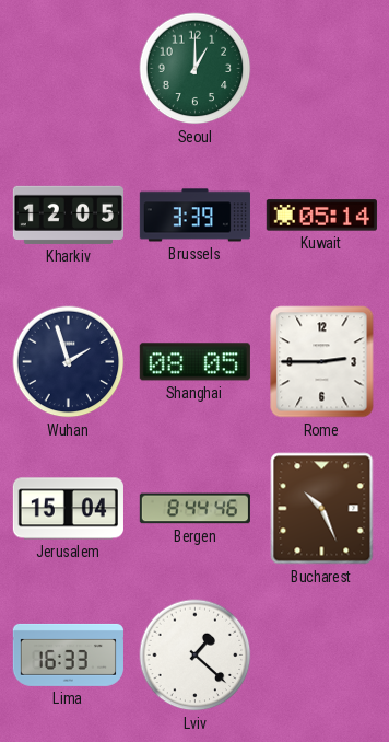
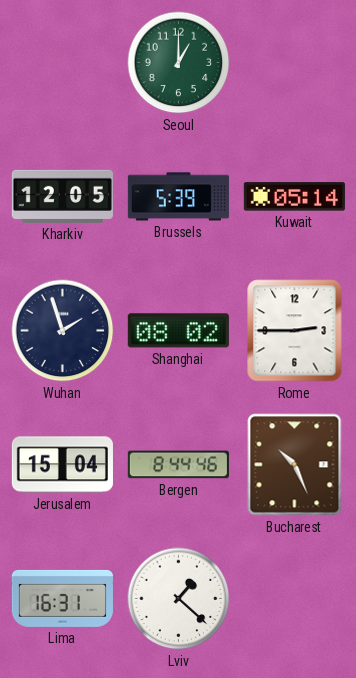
Brussels: 3:39 -> 5:39
Shanghai: 08:05 -> 08:02
Lima: 16:33 -> 16:31
